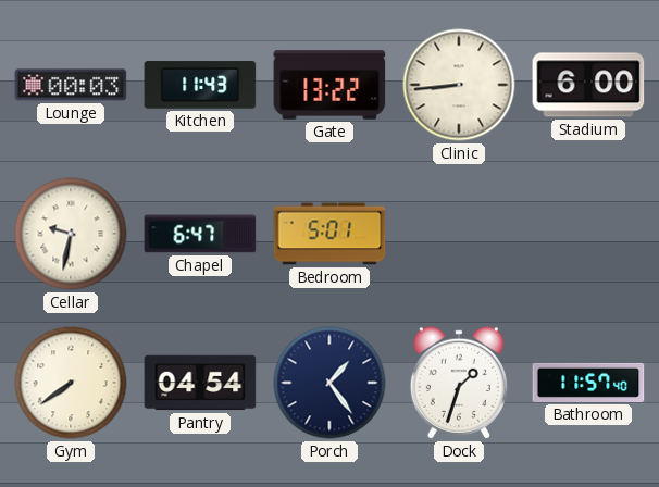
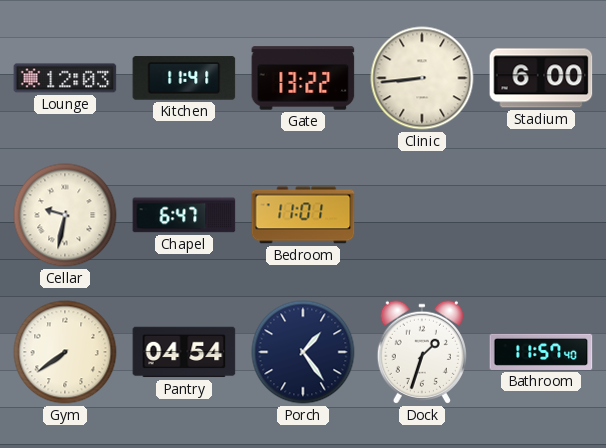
Lounge: 00:03 -> 12:03
Kitchen: 11:43 -> 11:41
Bedroom: 5:01 -> 11:01
